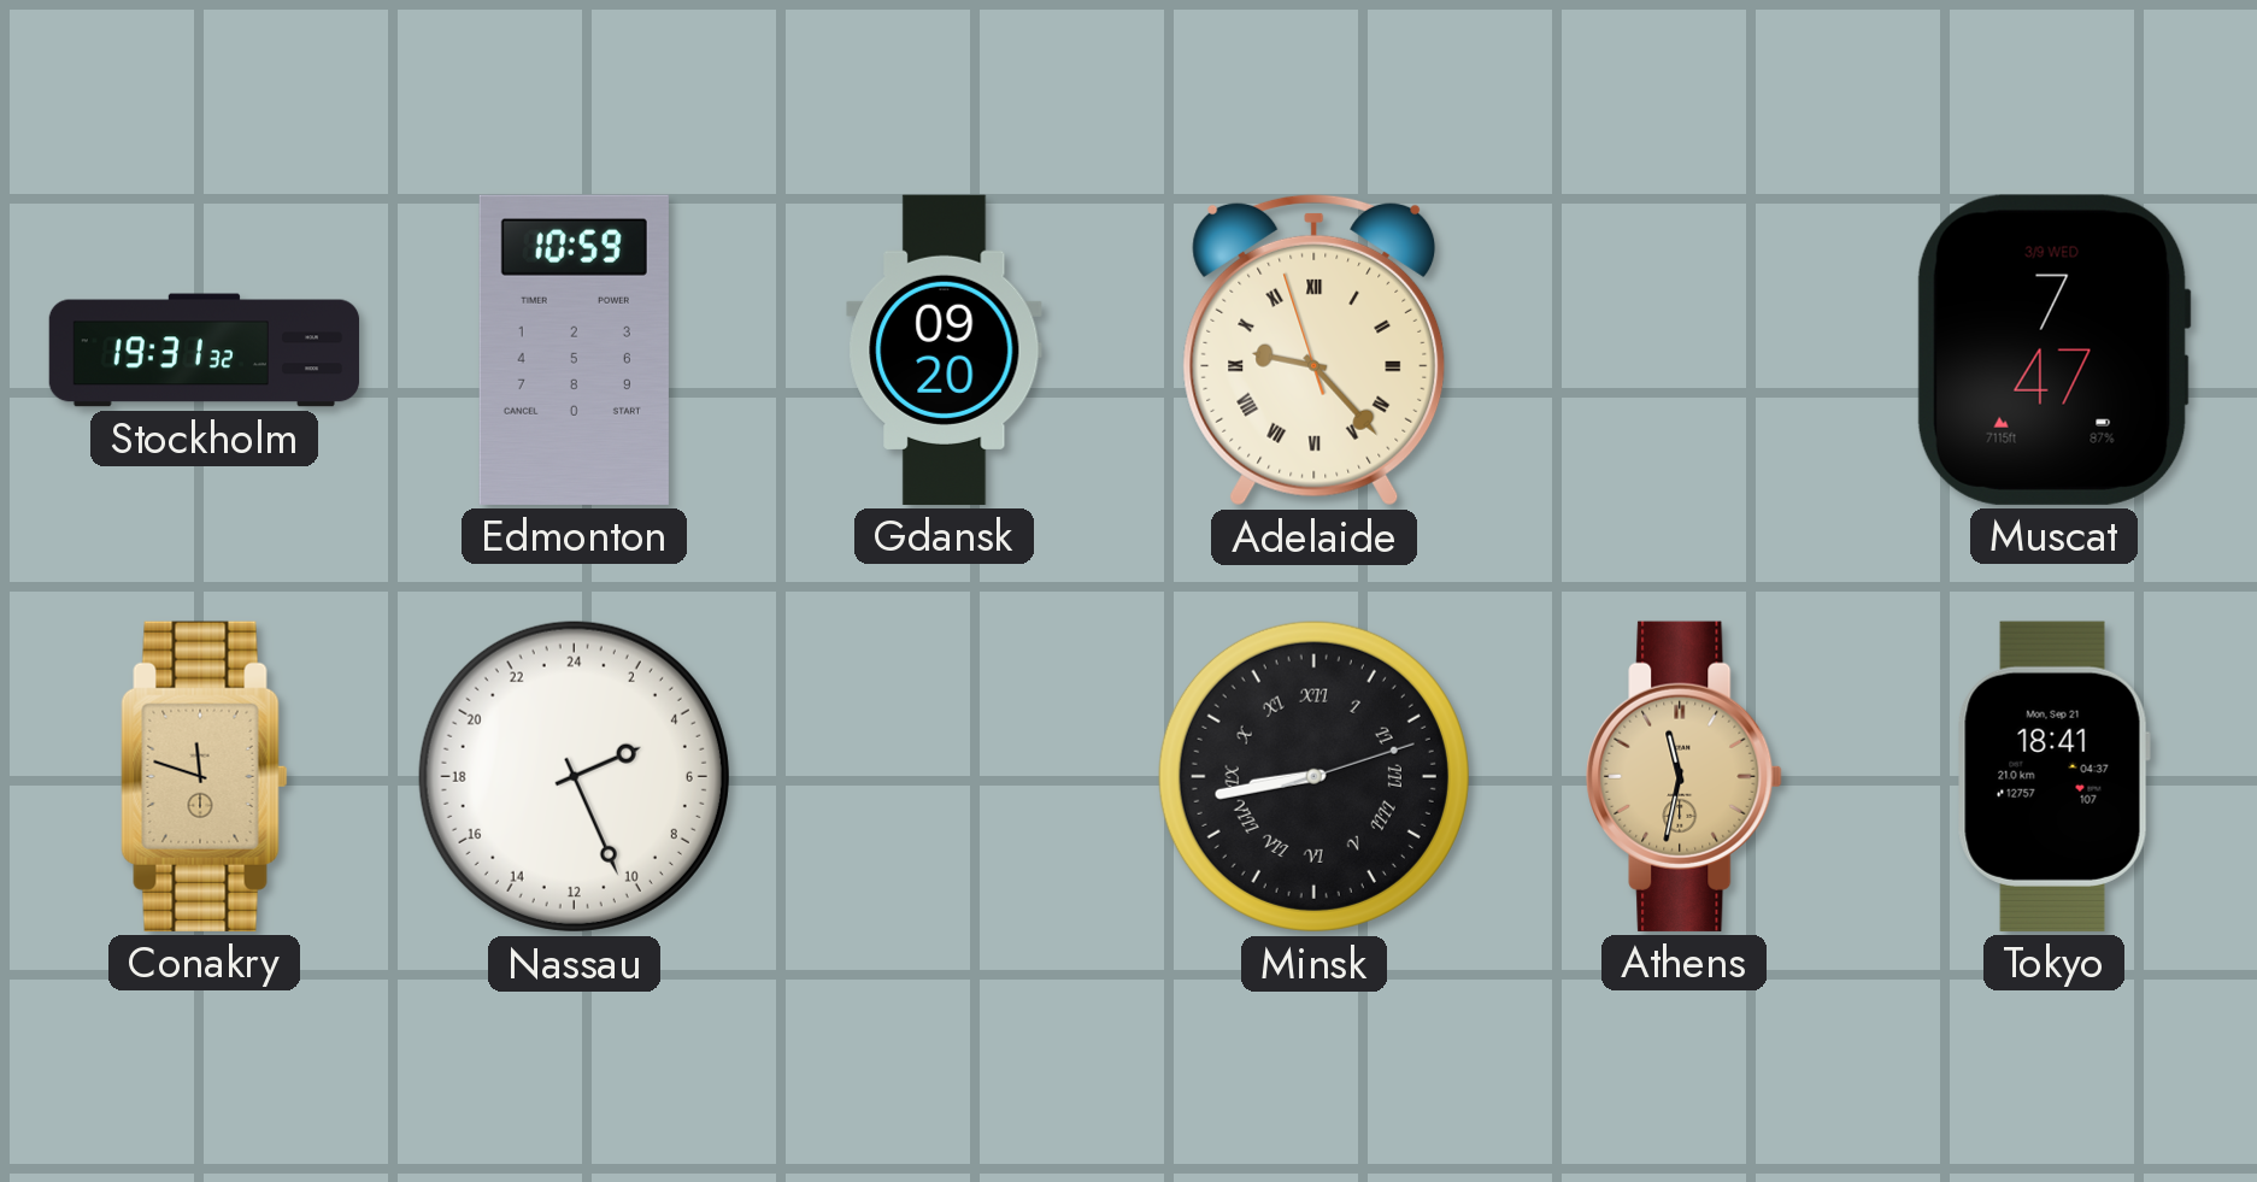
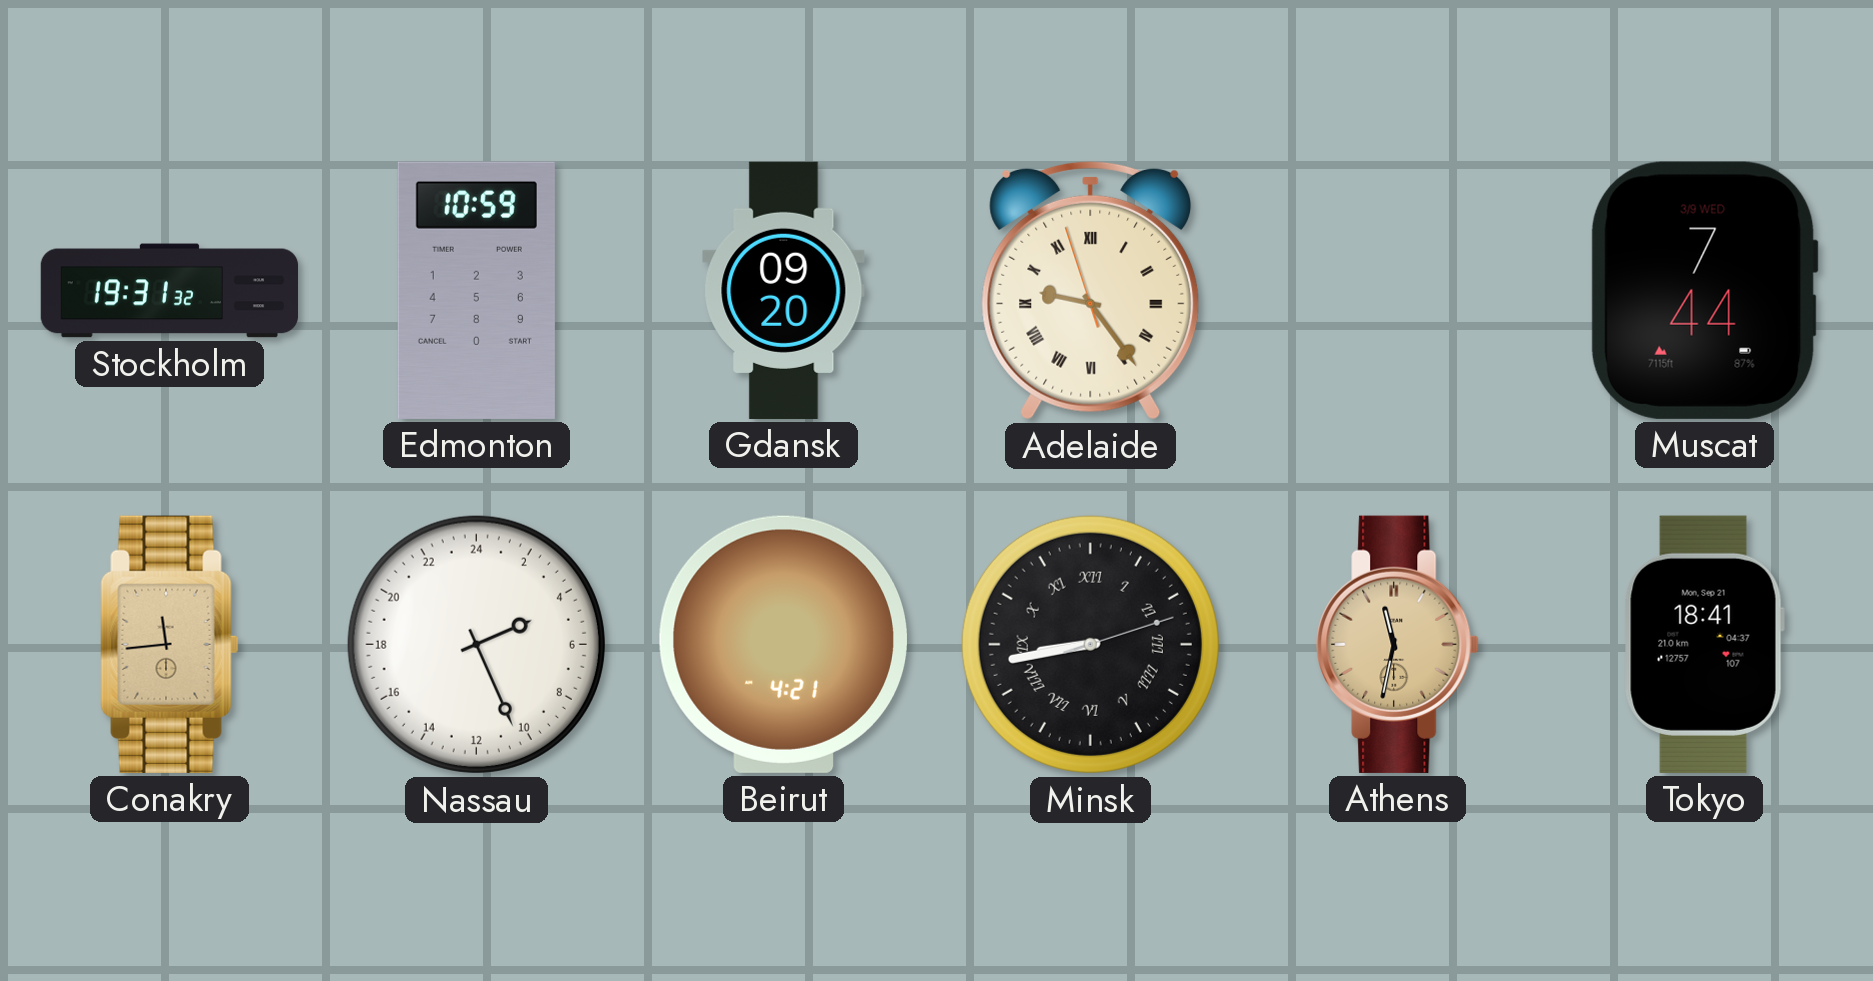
Adelaide: 9:22 -> 9:23
Muscat: 7:47 -> 7:44
Conakry: 11:48 -> 11:44
Beirut: none -> 4:21
